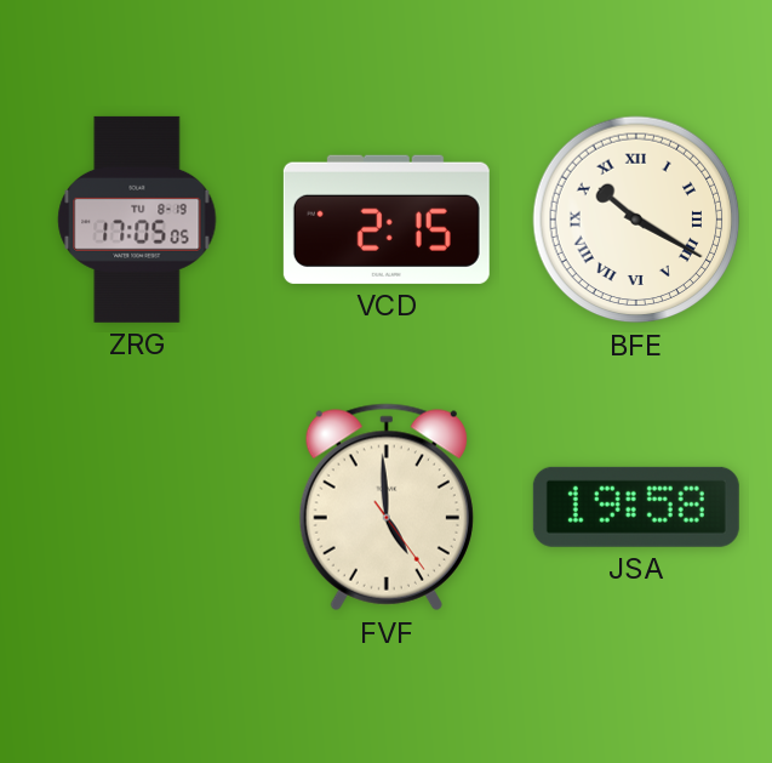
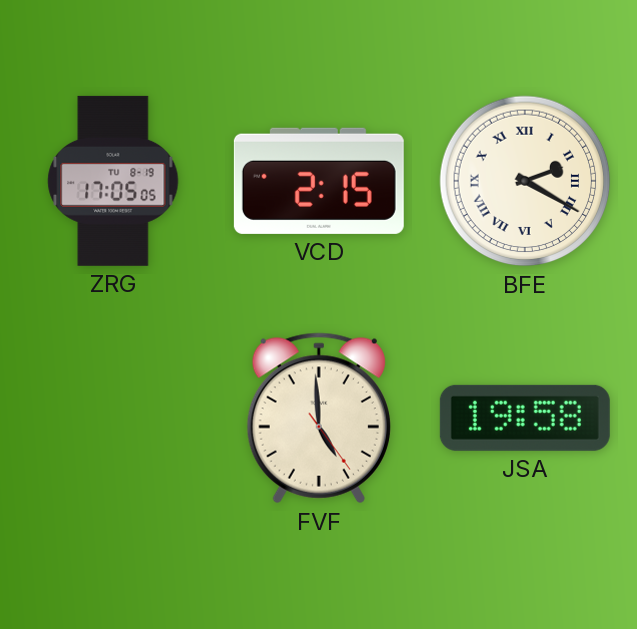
BFE: 10:20 -> 2:20
